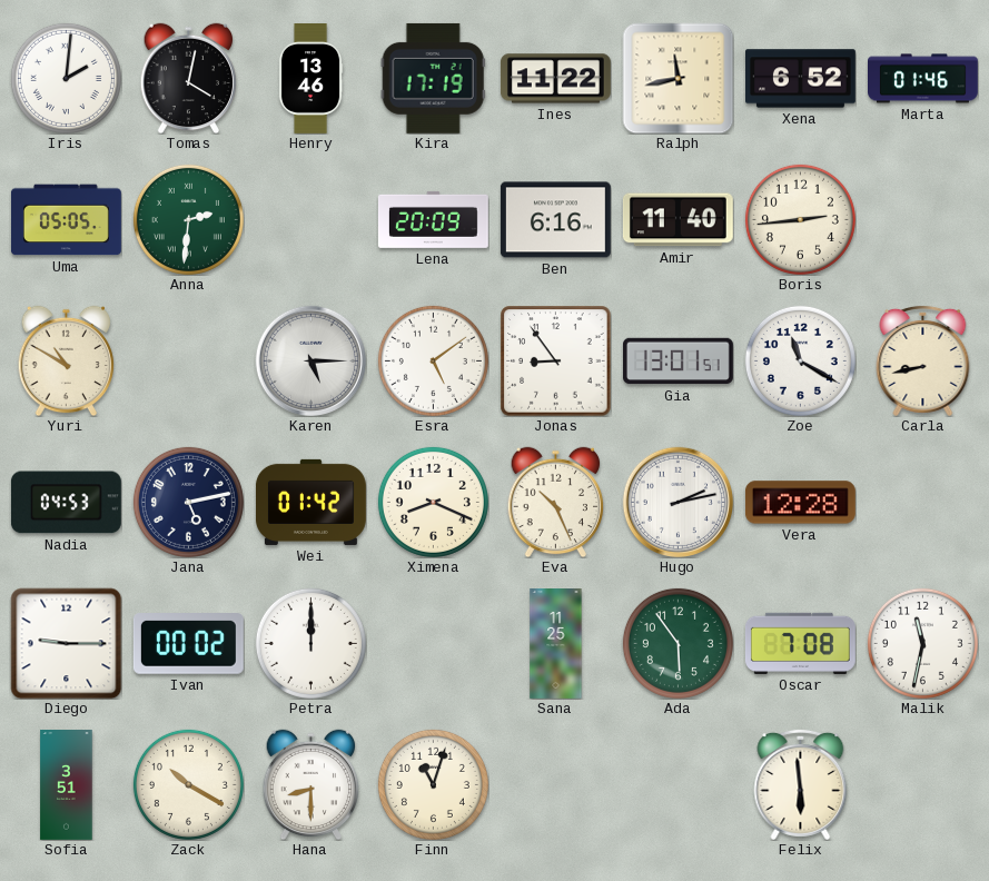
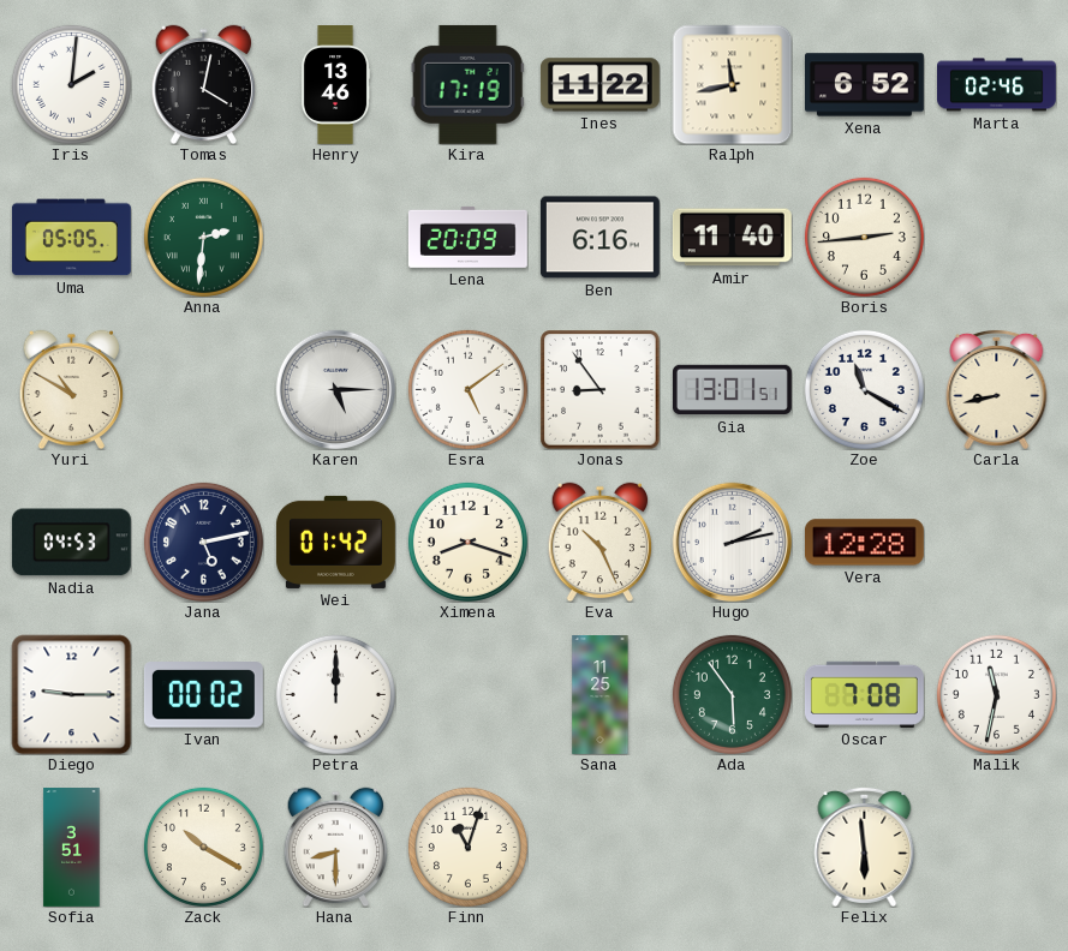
Marta: 01:46 -> 02:46
Ximena: 8:19 -> 8:18
